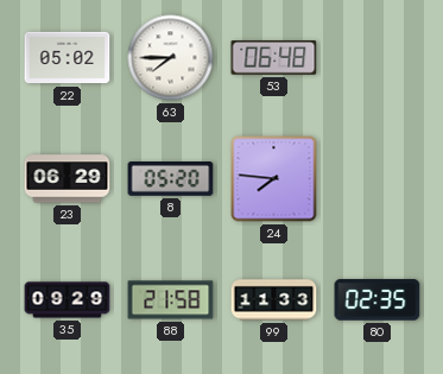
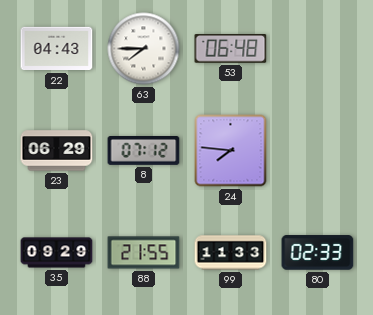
22: 05:02 -> 04:43
8: 05:20 -> 07:12
88: 21:58 -> 21:55
80: 02:35 -> 02:33
